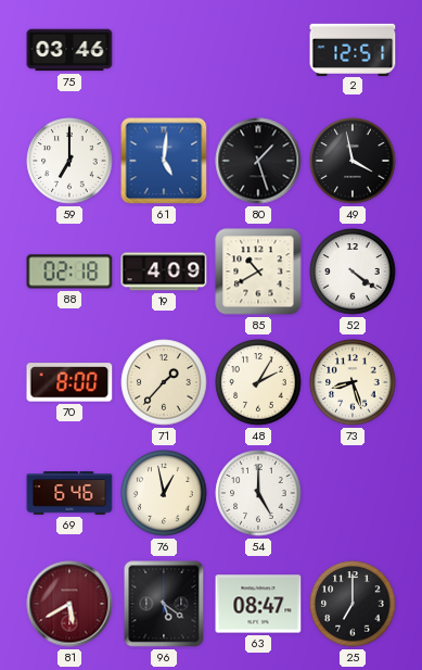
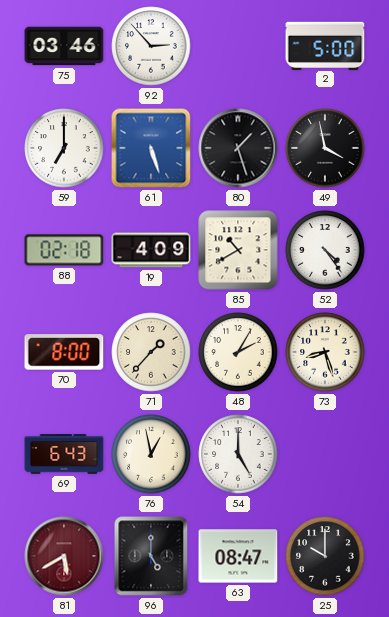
92: none -> 2:53
2: 12:51 -> 5:00
61: 5:01 -> 5:27
52: 4:21 -> 4:24
69: 6:46 -> 6:43
96: 5:21 -> 5:00
25: 7:00 -> 10:00
